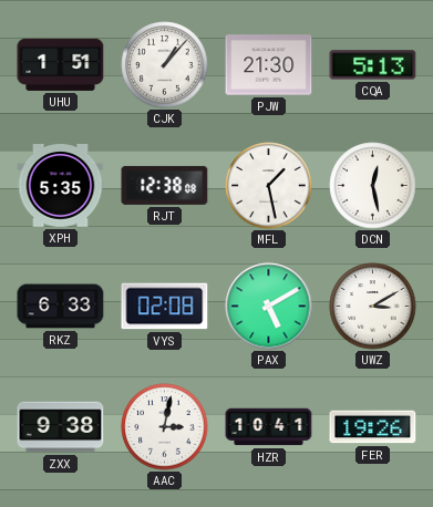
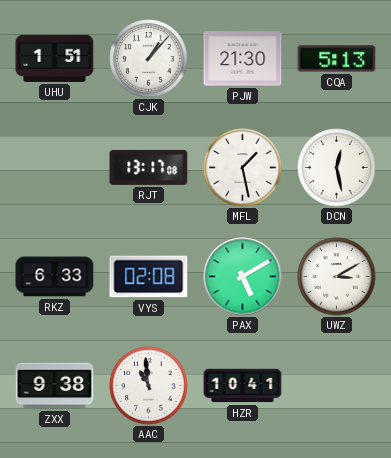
XPH: 5:35 -> none
RJT: 12:38 -> 13:17
AAC: 3:02 -> 10:59
FER: 19:26 -> none
